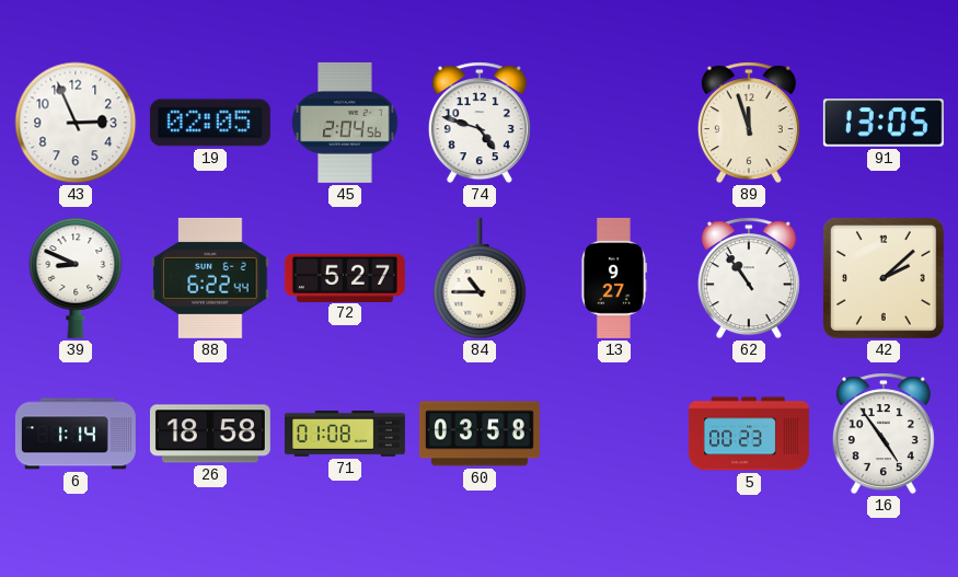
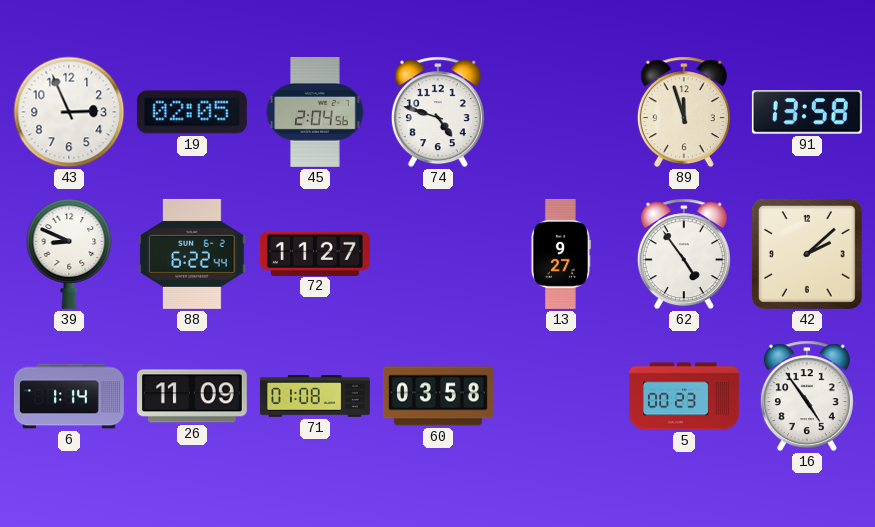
91: 13:05 -> 13:58
72: 5:27 -> 11:27
84: 10:45 -> none
62: 10:54 -> 4:54
26: 18:58 -> 11:09
